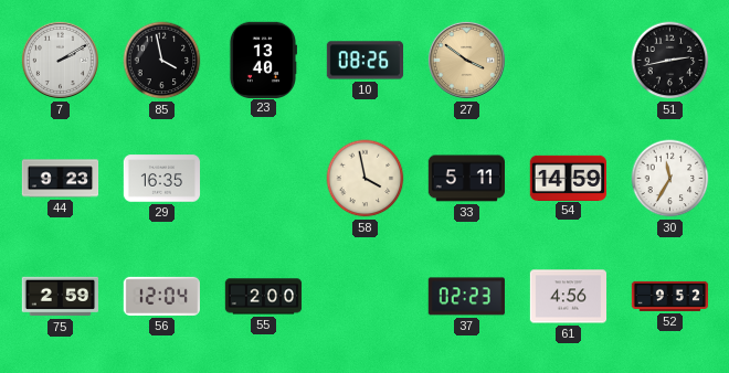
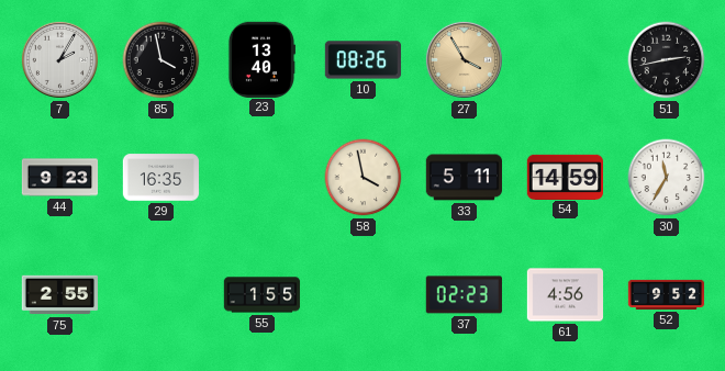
7: 2:10 -> 2:05
27: 3:51 -> 3:55
75: 2:59 -> 2:55
56: 12:04 -> none
55: 2:00 -> 1:55
